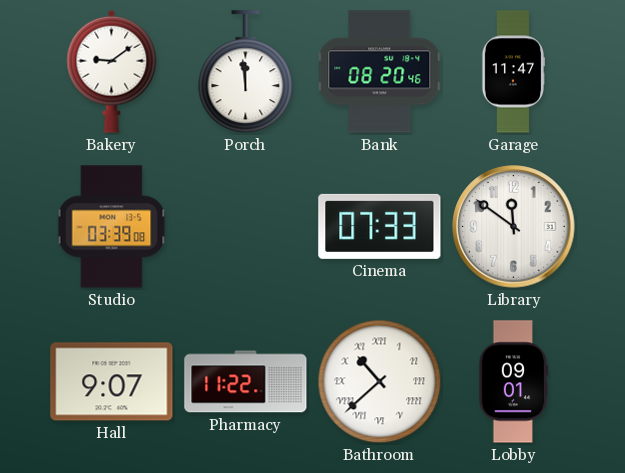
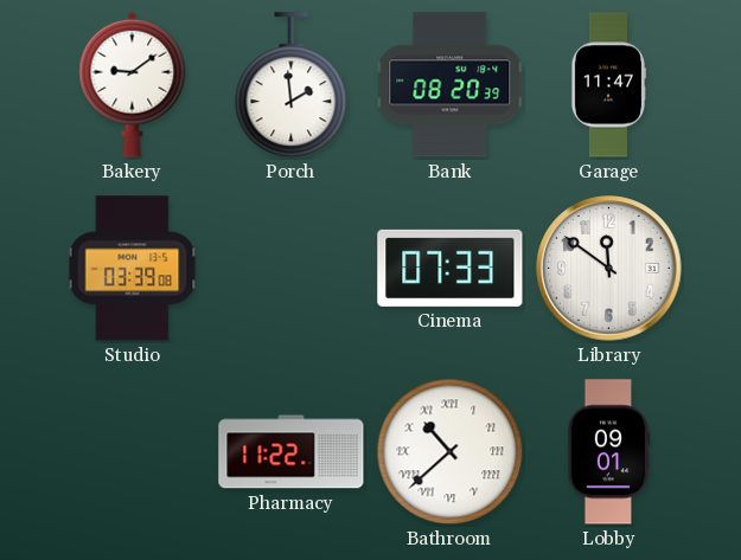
Porch: 11:59 -> 1:59
Bank: 08:20:46 -> 08:20:39
Hall: 9:07 -> none
